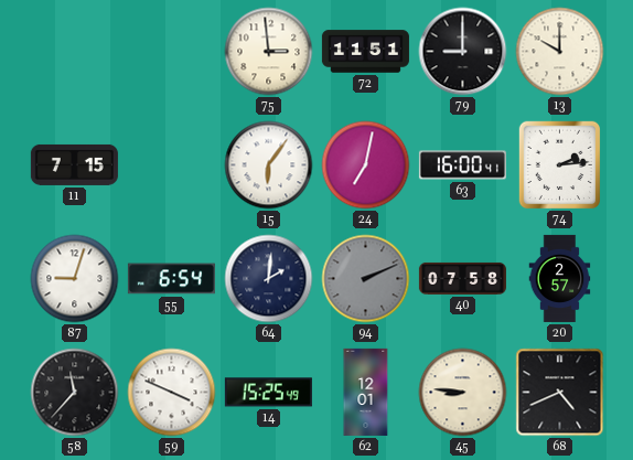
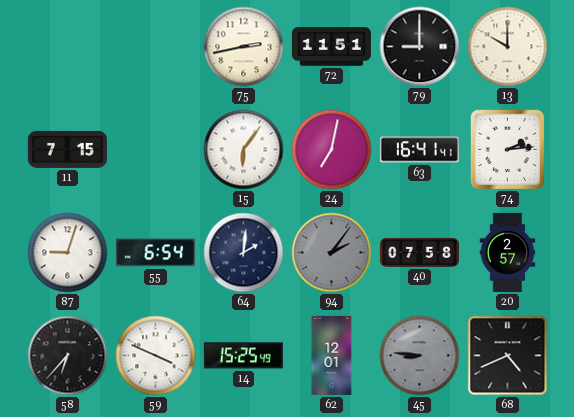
75: 2:59 -> 2:43
63: 16:00 -> 16:41
94: 2:11 -> 2:06
58: 11:37 -> 6:37
45 dial: cream -> grey
